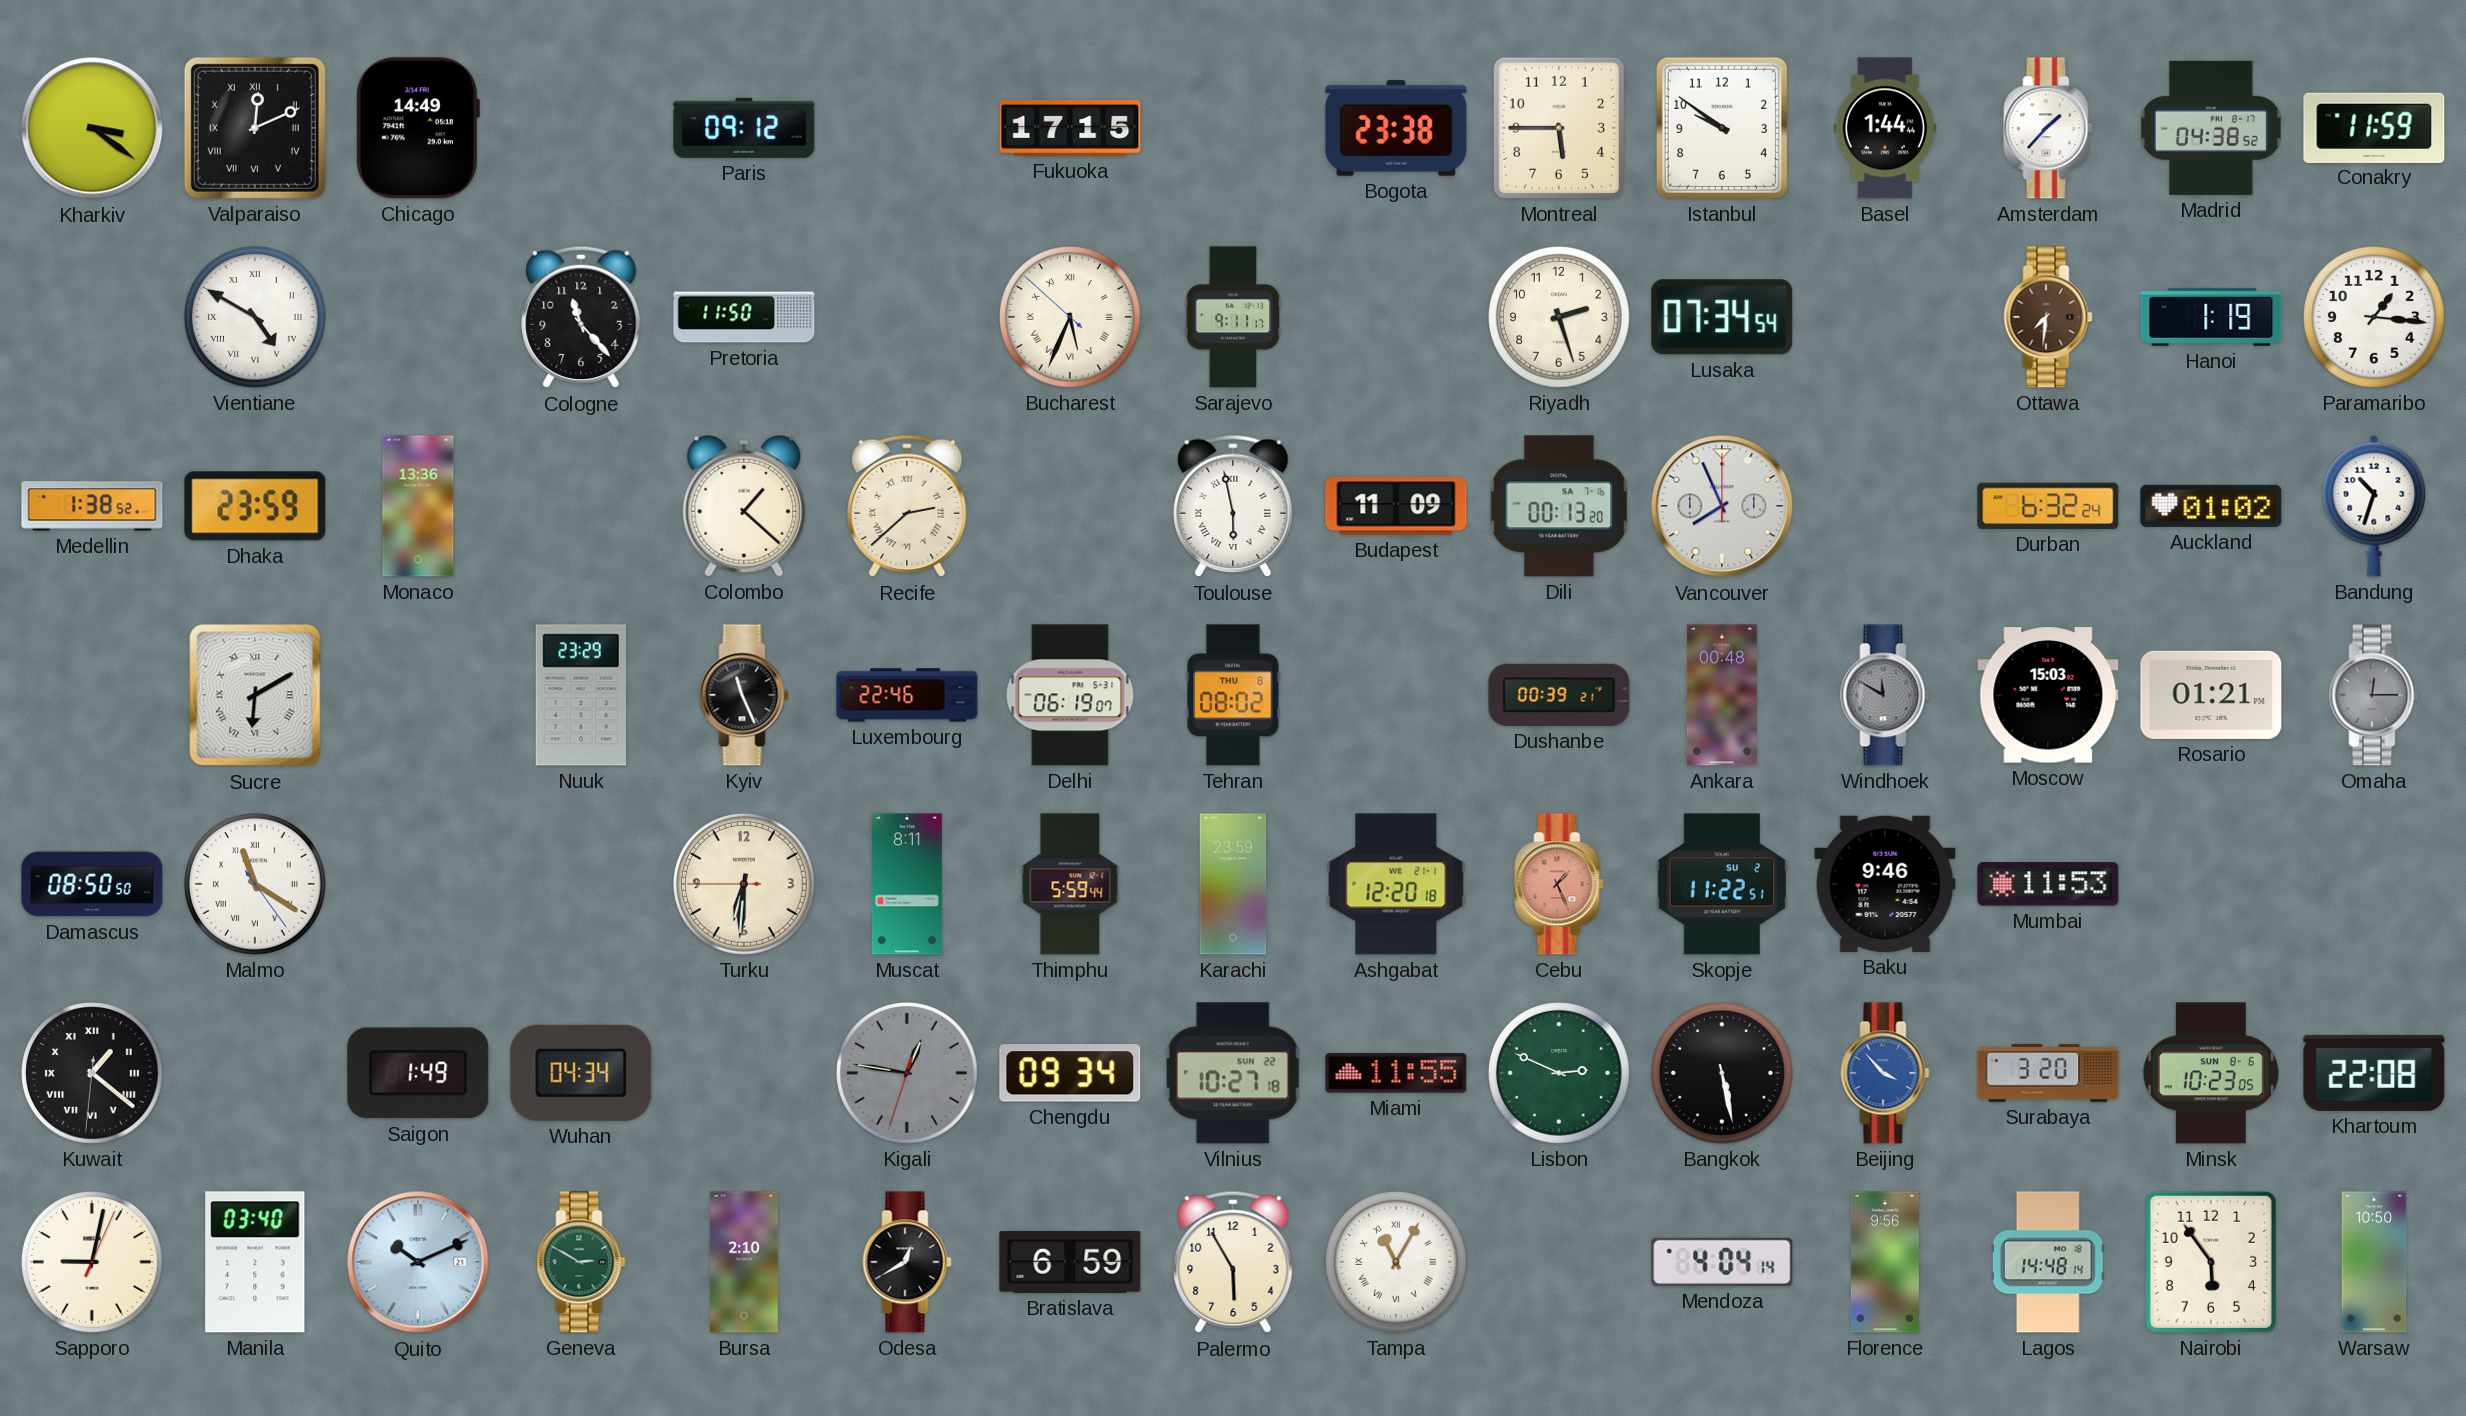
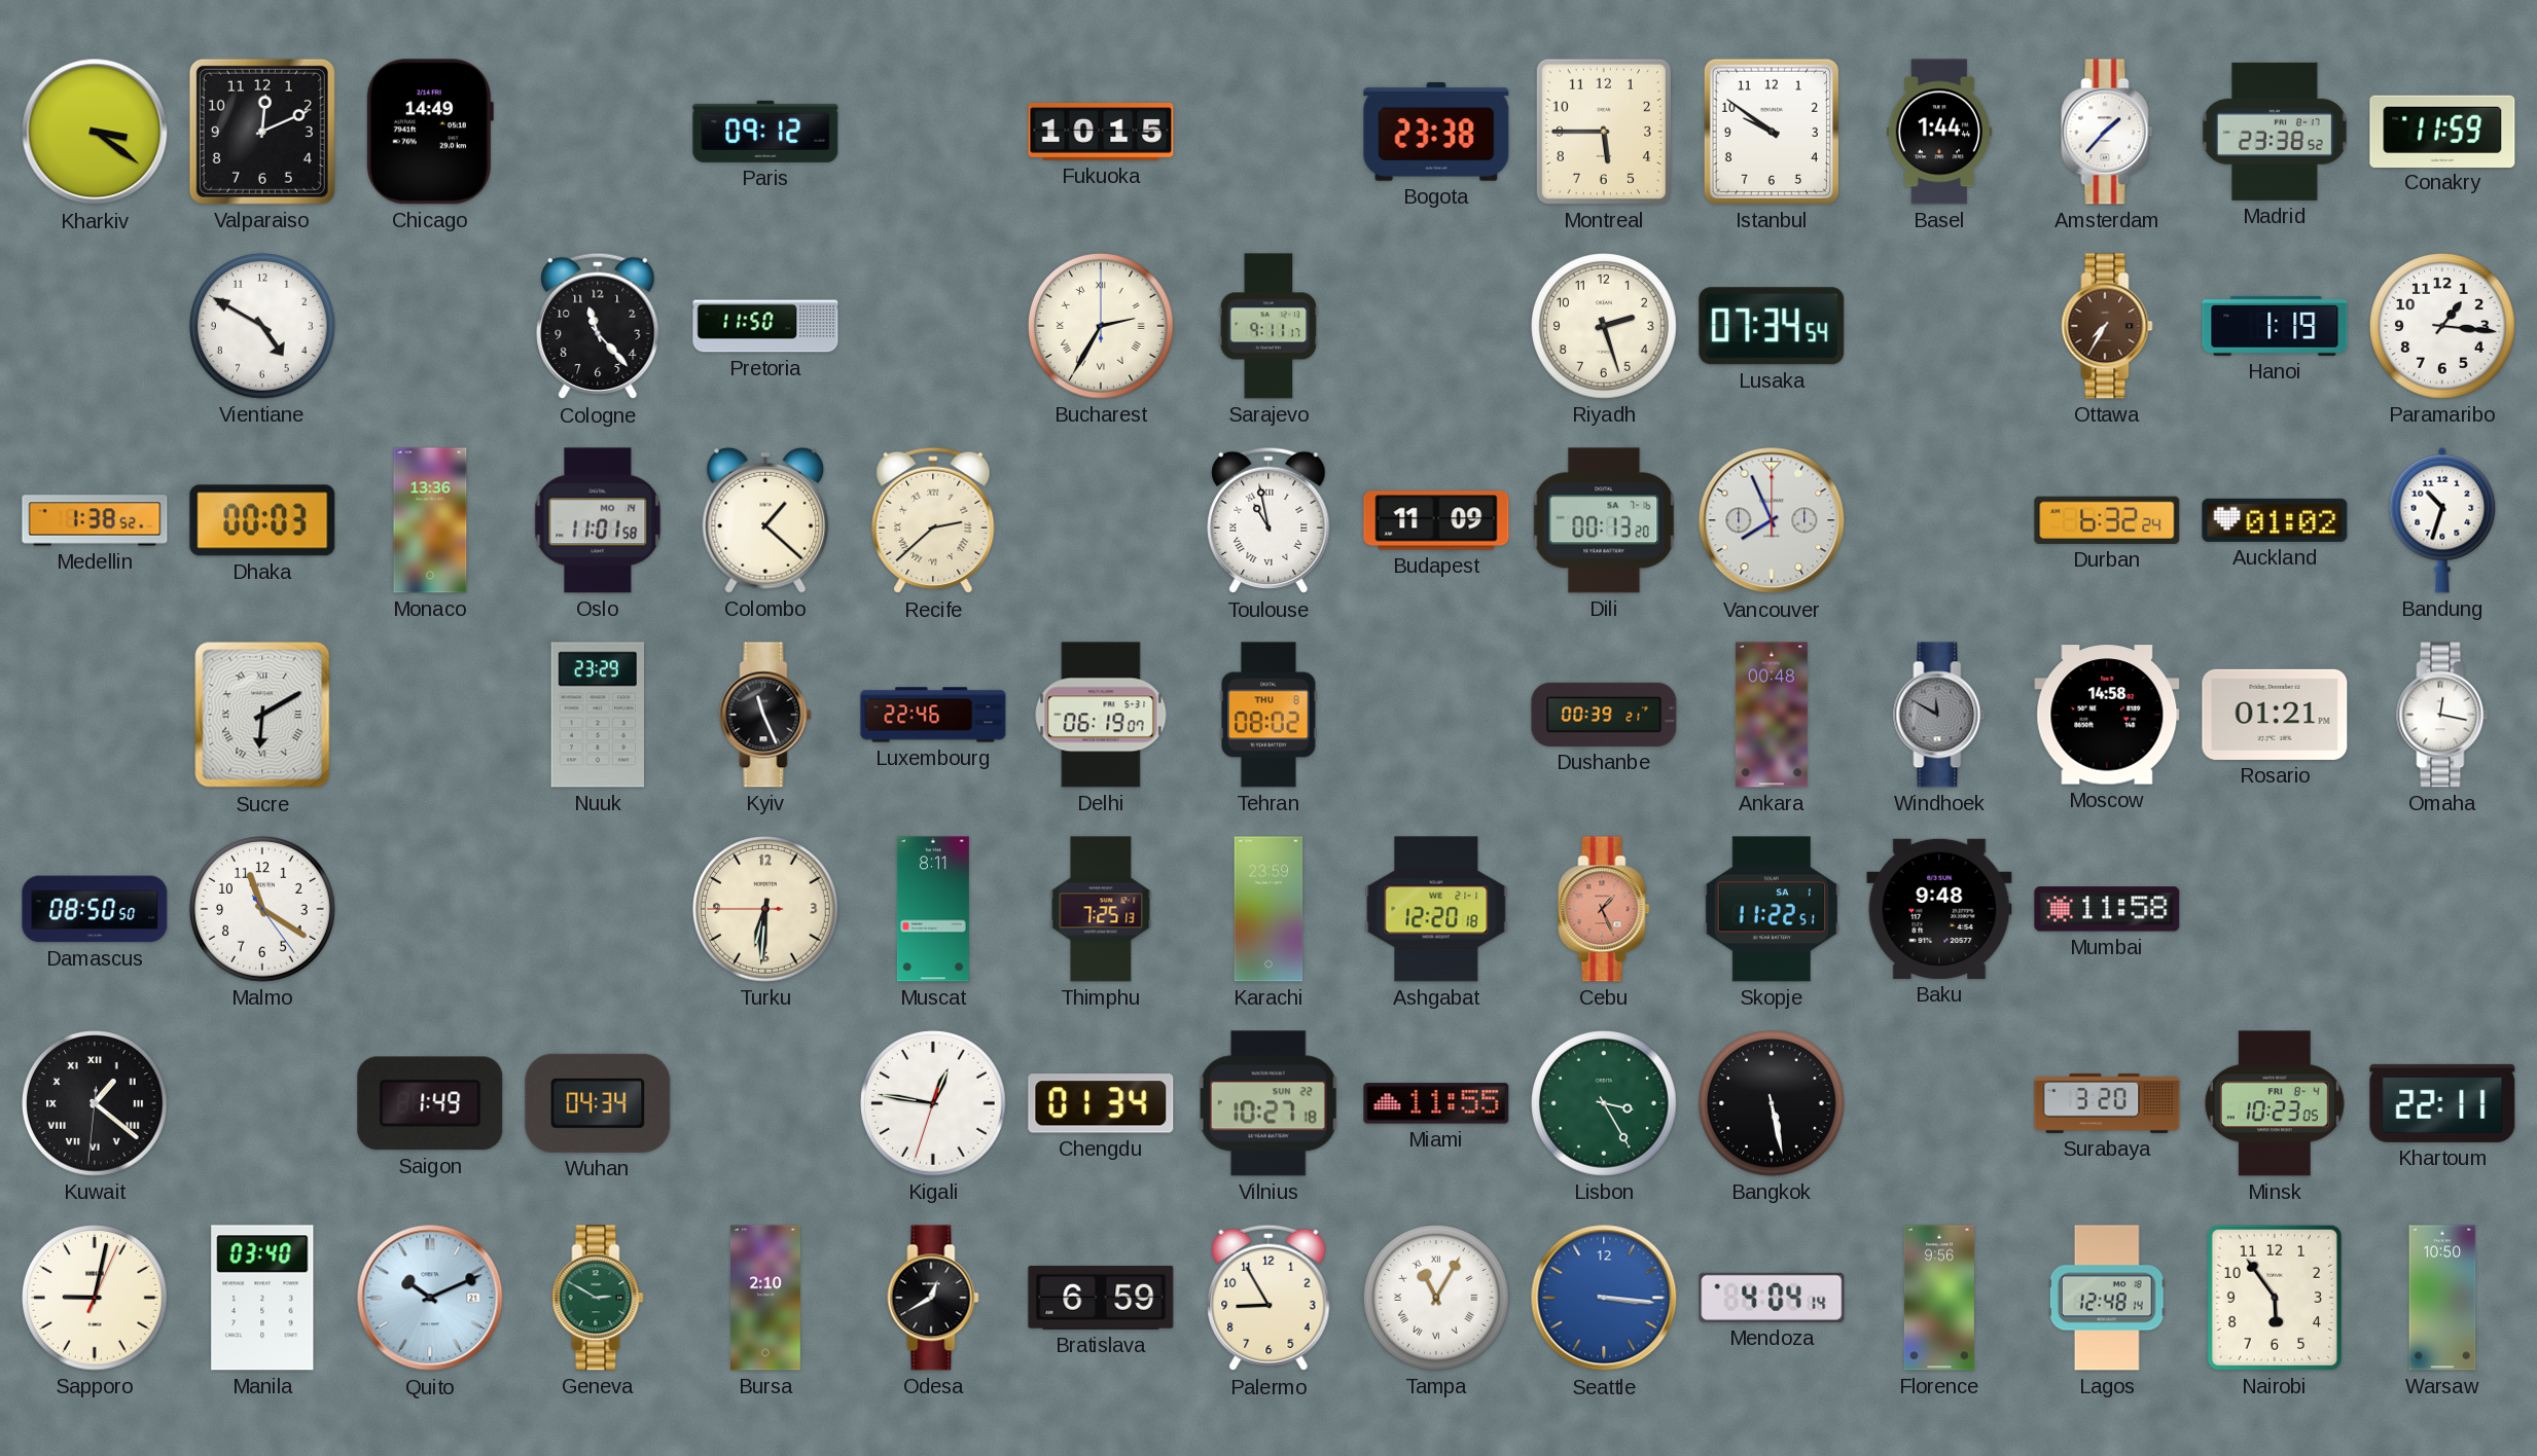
Valparaiso numerals: Roman -> Arabic
Fukuoka: 17:15 -> 10:15
Madrid: 04:38 -> 23:38
Vientiane numerals: Roman -> Arabic
Bucharest: 5:33 -> 2:35
Ottawa: 7:31 -> 7:35
Dhaka: 23:59 -> 00:03
Oslo: none -> 11:01
Toulouse: 5:58 -> 10:58
Moscow: 15:03 -> 14:58
Omaha: 12:15 -> 12:17
Omaha dial: grey -> white
Malmo numerals: Roman -> Arabic
Thimphu: 5:59 -> 7:25
Skopje date: SU 2 -> SA 1
Baku: 9:46 -> 9:48
Mumbai: 11:53 -> 11:58
Kigali dial: grey -> white
Chengdu: 09:34 -> 01:34
Lisbon: 2:49 -> 3:25
Beijing: 3:53 -> none
Minsk date: SUN 8-6 -> FRI 8-4
Khartoum: 22:08 -> 22:11
Palermo: 5:55 -> 8:55
Seattle: none -> 3:16
Lagos: 14:48 -> 12:48
